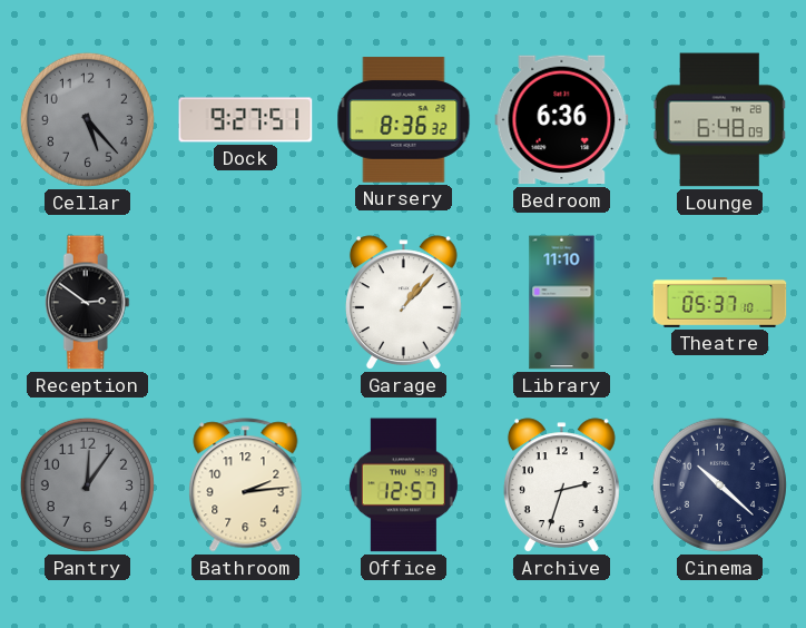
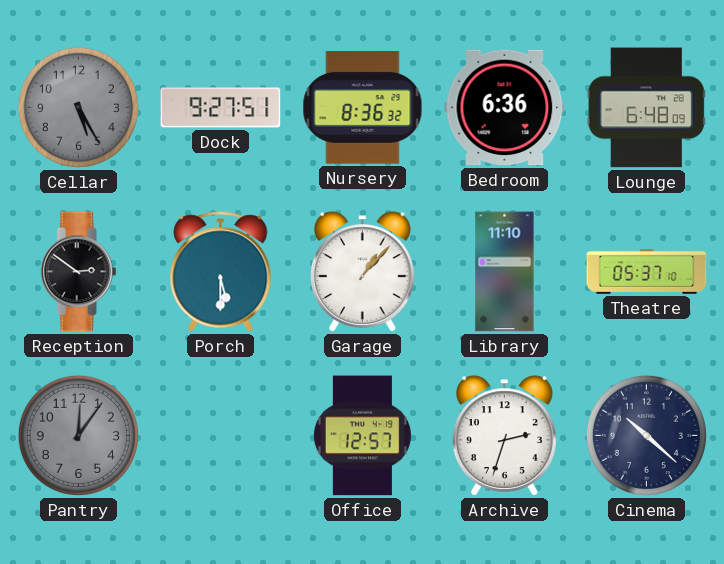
Cellar: 5:23 -> 5:25
Porch: none -> 5:30
Bathroom: 2:14 -> none
